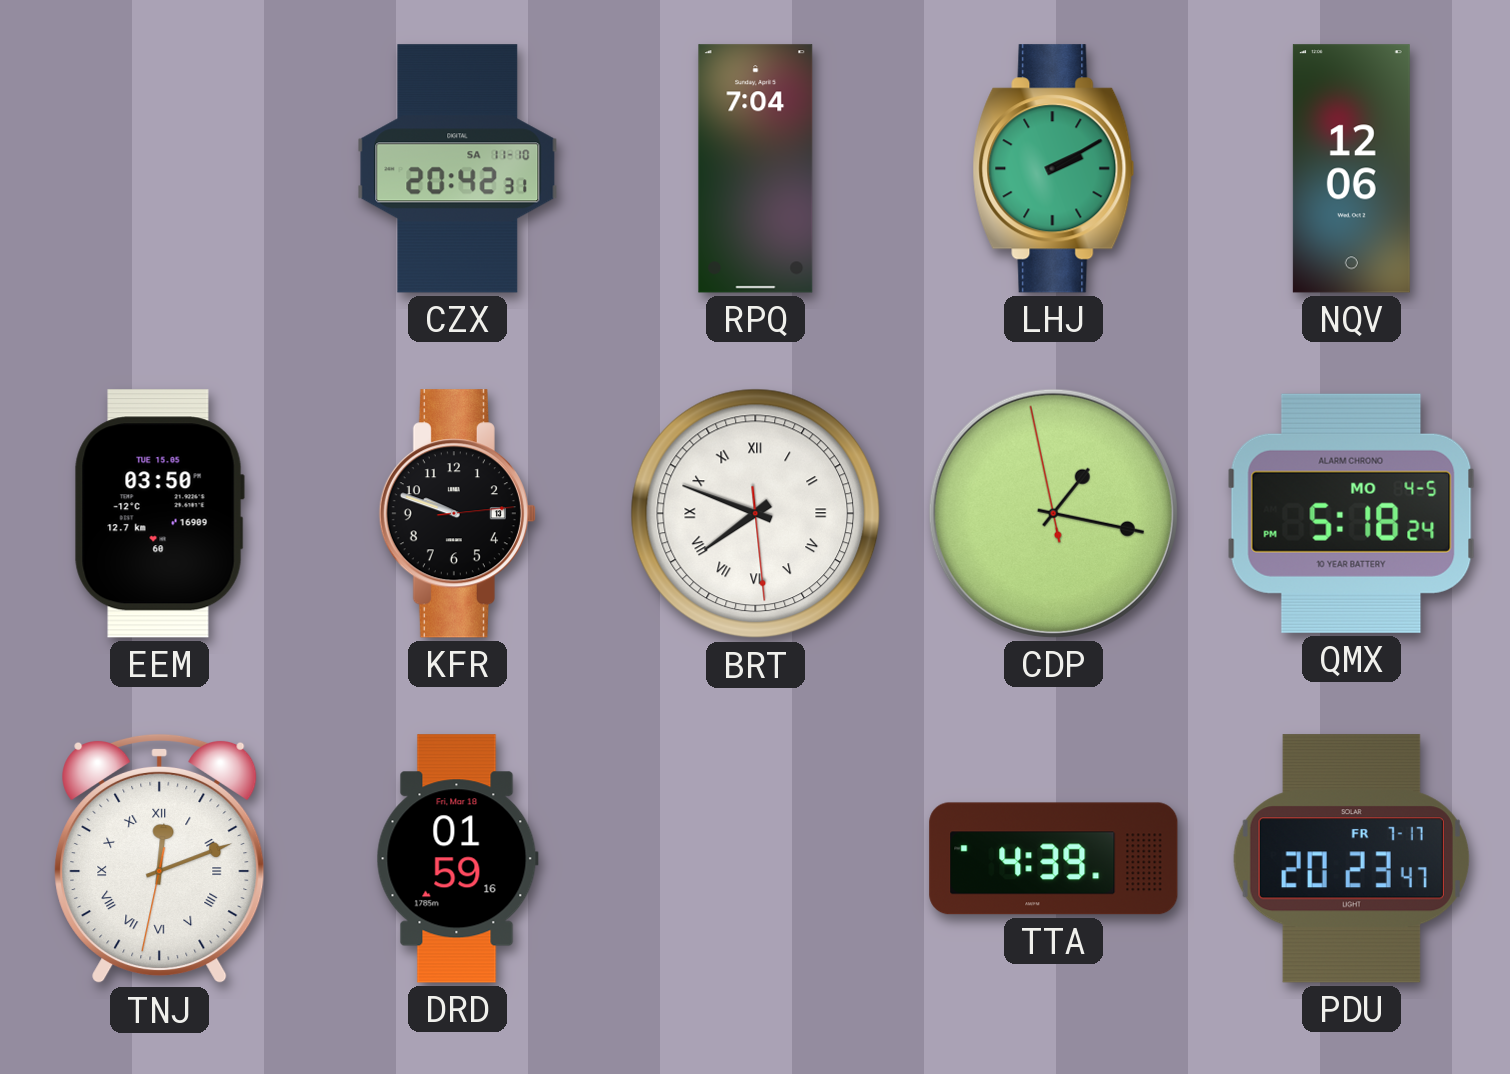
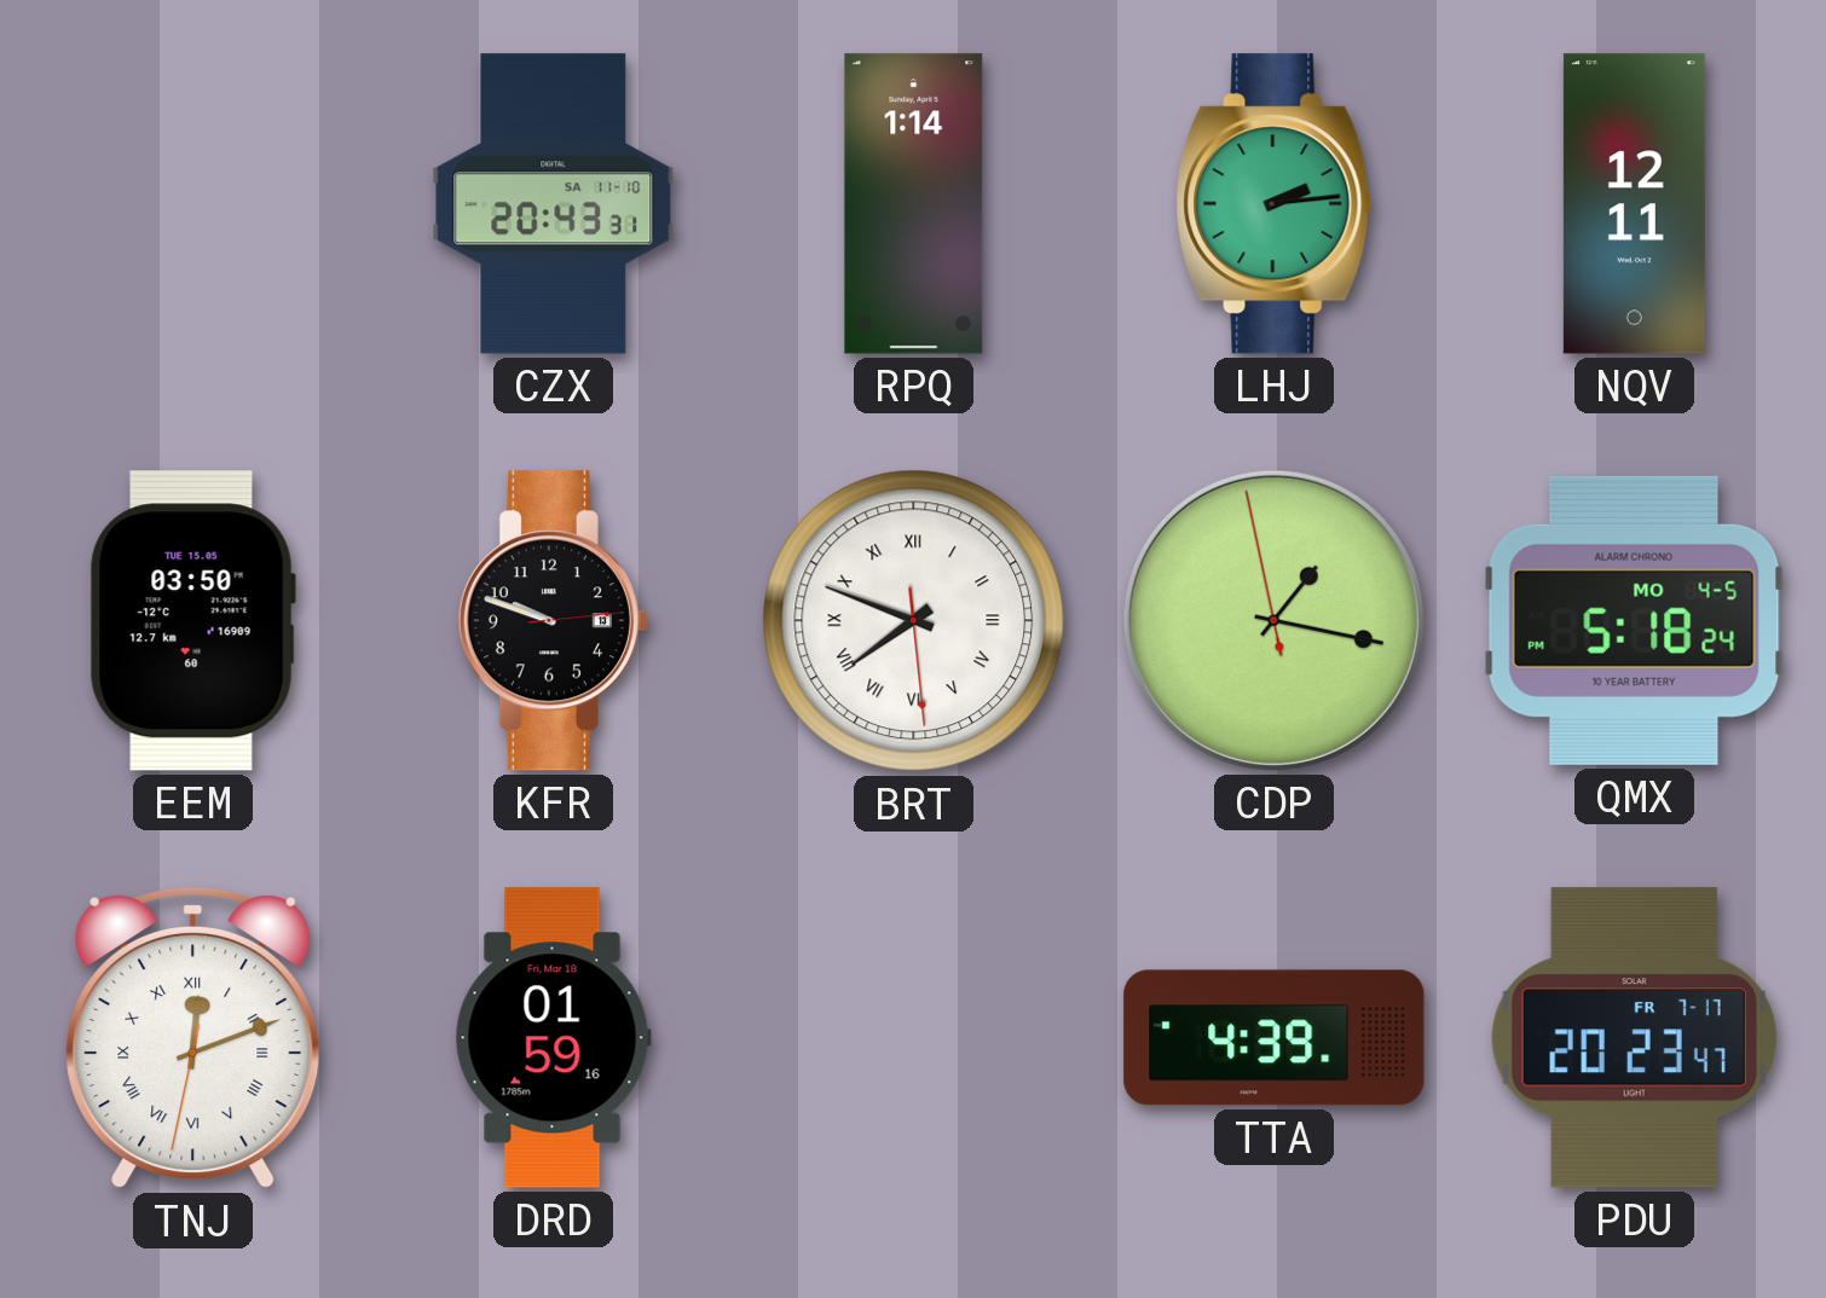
CZX: 20:42 -> 20:43
RPQ: 7:04 -> 1:14
LHJ: 2:10 -> 2:14
NQV: 12:06 -> 12:11
